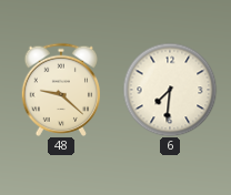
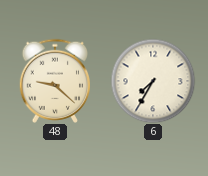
6: 7:31 -> 7:35
